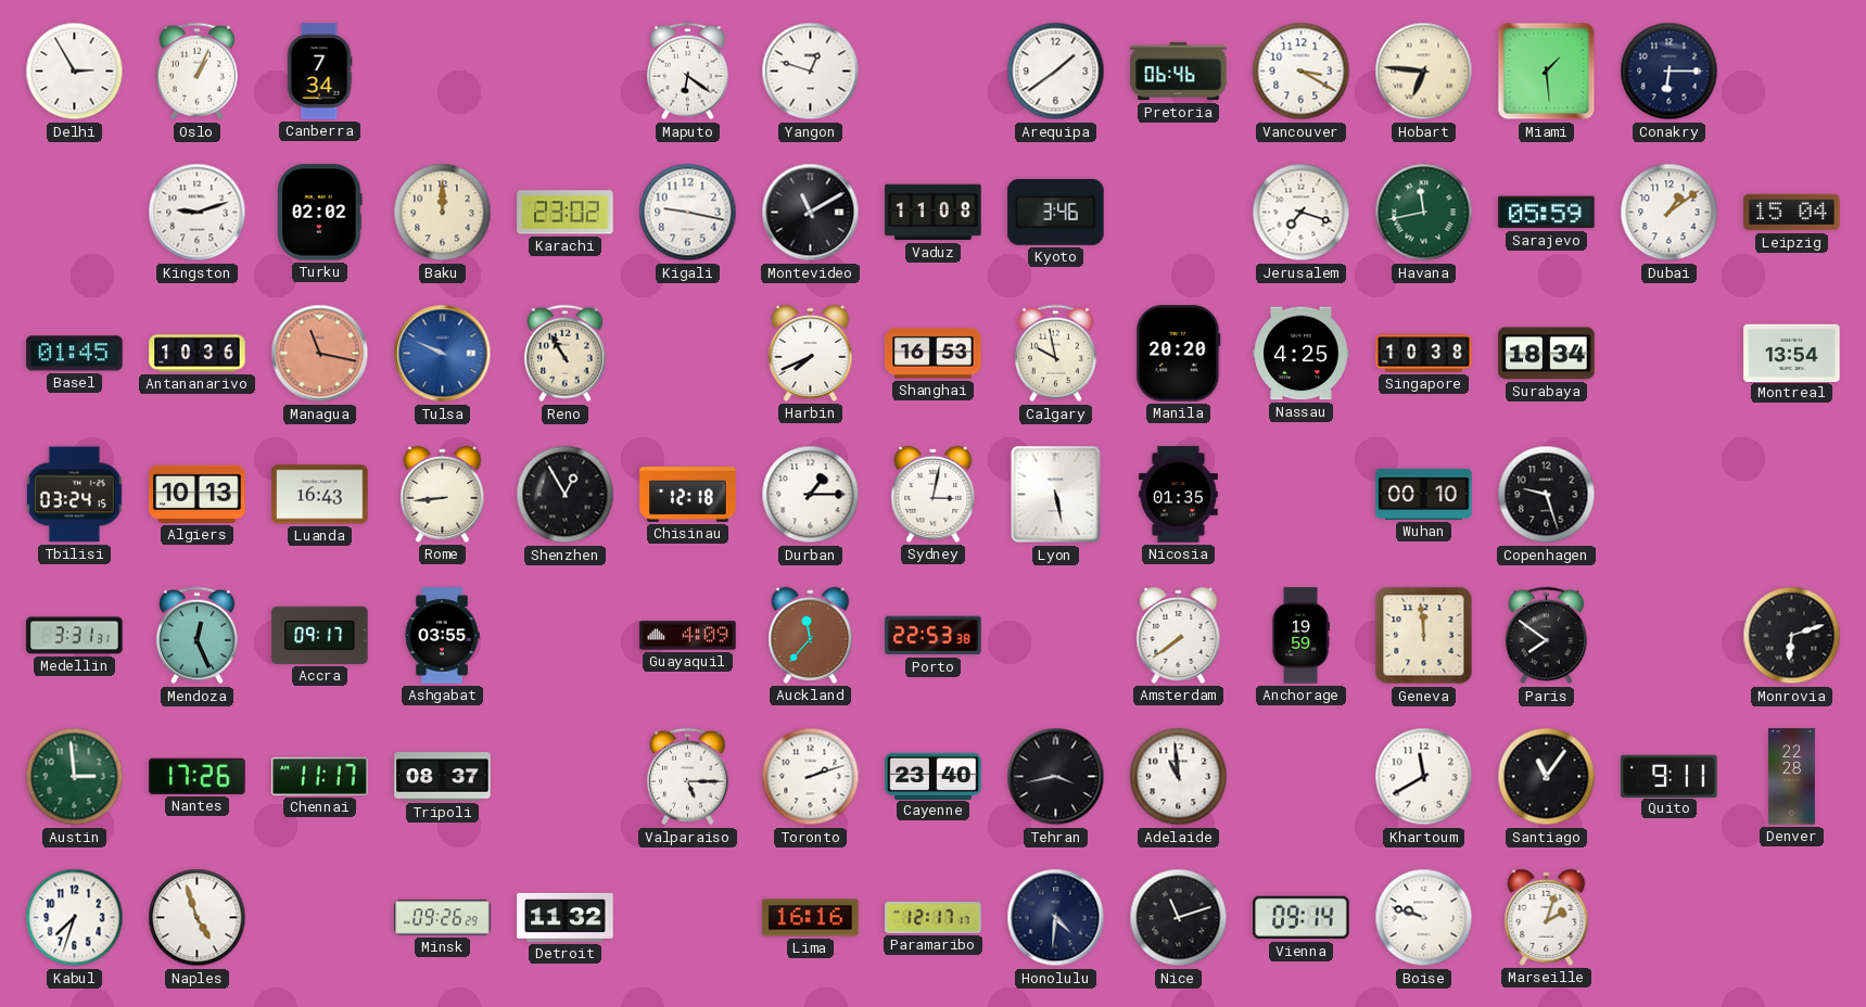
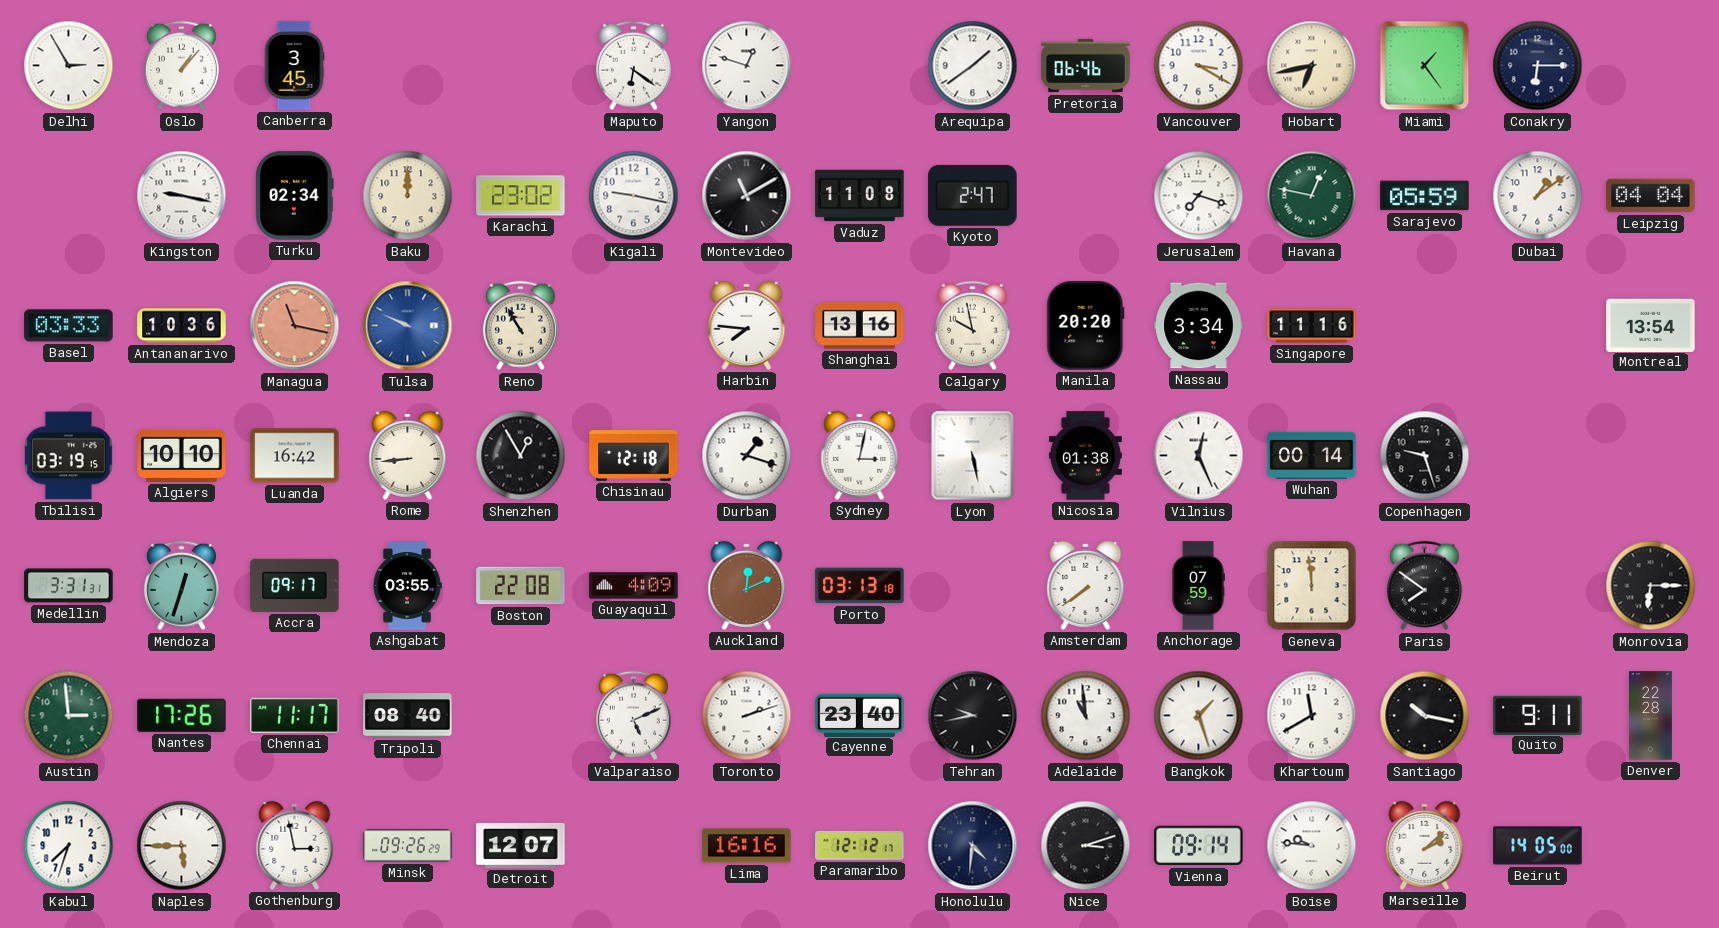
Oslo: 1:04 -> 1:07
Canberra: 7:34 -> 3:45
Hobart: 6:46 -> 6:43
Miami: 1:29 -> 1:24
Kingston: 9:12 -> 9:17
Turku: 02:02 -> 02:34
Kyoto: 3:46 -> 2:47
Havana: 11:43 -> 12:47
Leipzig: 15:04 -> 04:04
Basel: 01:45 -> 03:33
Harbin: 7:41 -> 7:46
Shanghai: 16:53 -> 13:16
Nassau: 4:25 -> 3:34
Singapore: 10:38 -> 11:16
Surabaya: 18:34 -> none
Tbilisi: 03:24 -> 03:19
Algiers: 10:13 -> 10:10
Luanda: 16:43 -> 16:42
Durban: 1:15 -> 1:18
Nicosia: 01:35 -> 01:38
Vilnius: none -> 12:26
Wuhan: 00:10 -> 00:14
Mendoza: 12:26 -> 12:33
Boston: none -> 22:08
Auckland: 11:37 -> 12:11
Porto: 22:53 -> 03:13
Anchorage: 19:59 -> 07:59
Monrovia: 6:12 -> 6:15
Tripoli: 08:37 -> 08:40
Valparaiso: 5:15 -> 5:11
Tehran: 3:43 -> 9:43
Bangkok: none -> 1:27
Santiago: 11:06 -> 10:17
Naples: 4:57 -> 5:45
Gothenburg: none -> 2:58
Detroit: 11:32 -> 12:07
Paramaribo: 12:17 -> 12:12
Nice: 11:12 -> 3:12
Boise: 9:48 -> 9:46
Marseille: 2:03 -> 2:08
Beirut: none -> 14:05
